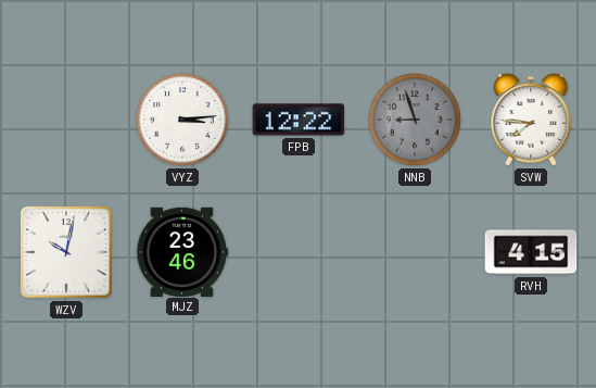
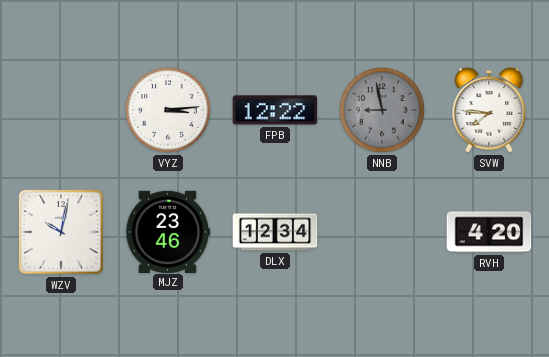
NNB: 8:57 -> 8:58
DLX: none -> 12:34
RVH: 4:15 -> 4:20
